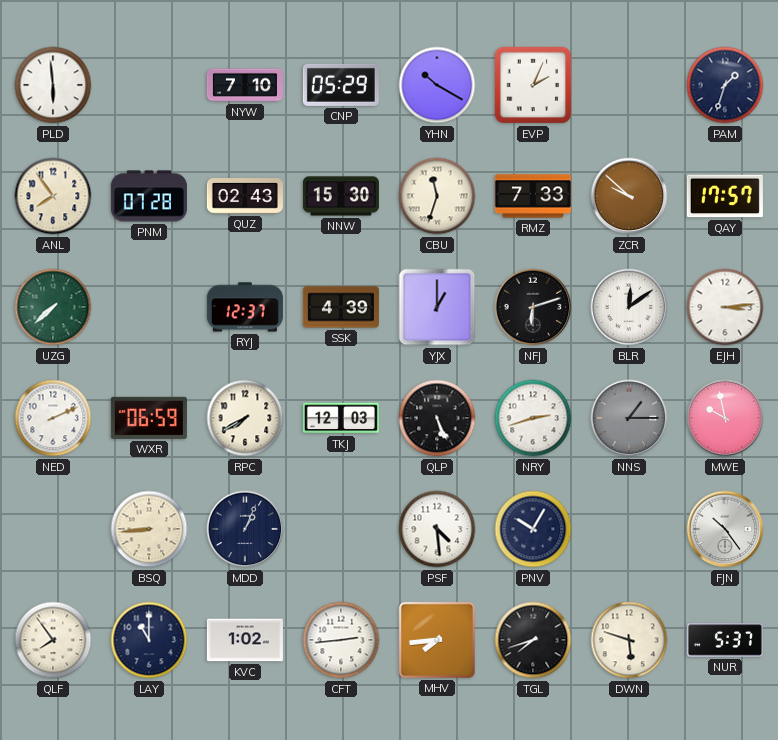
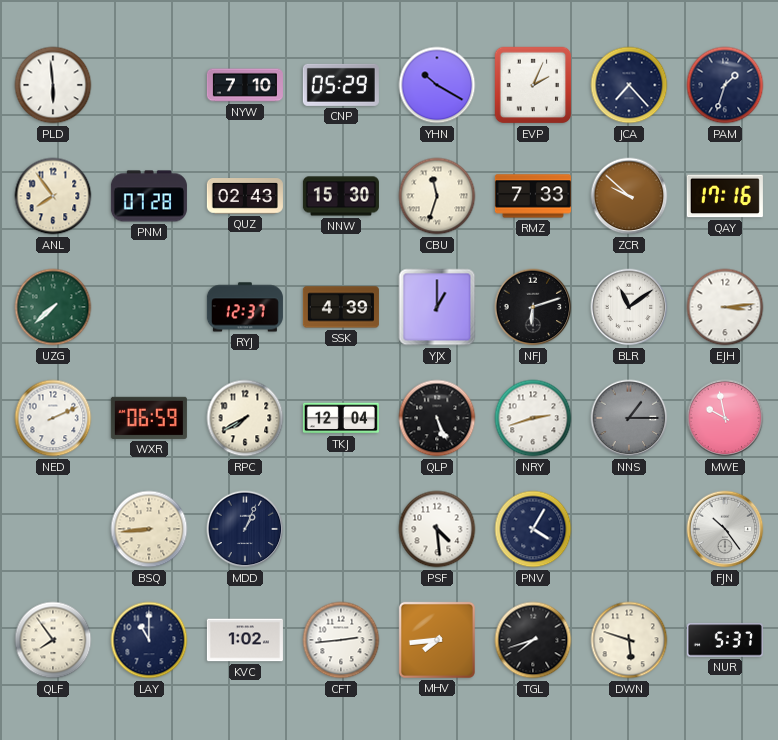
JCA: none -> 7:23
QAY: 17:57 -> 17:16
BLR: 12:09 -> 11:09
TKJ: 12:03 -> 12:04
PNV: 10:05 -> 4:05
